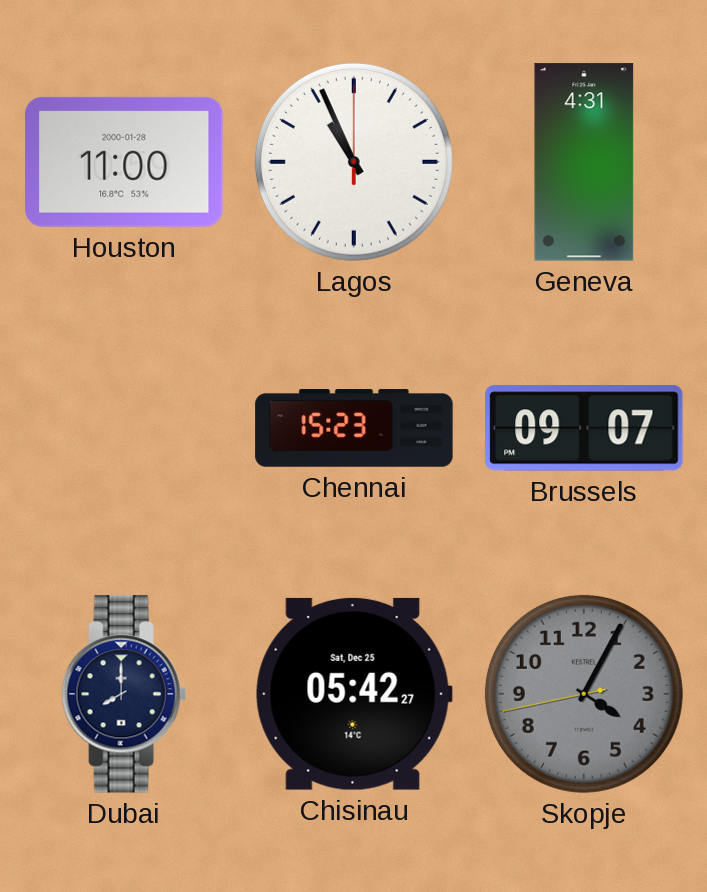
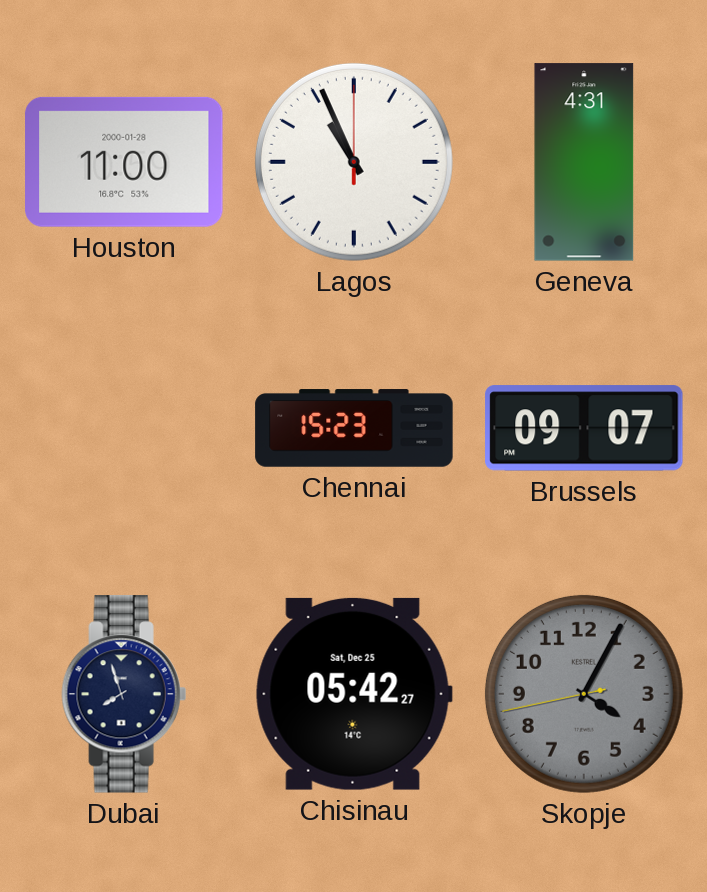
Dubai: 8:00 -> 7:57
